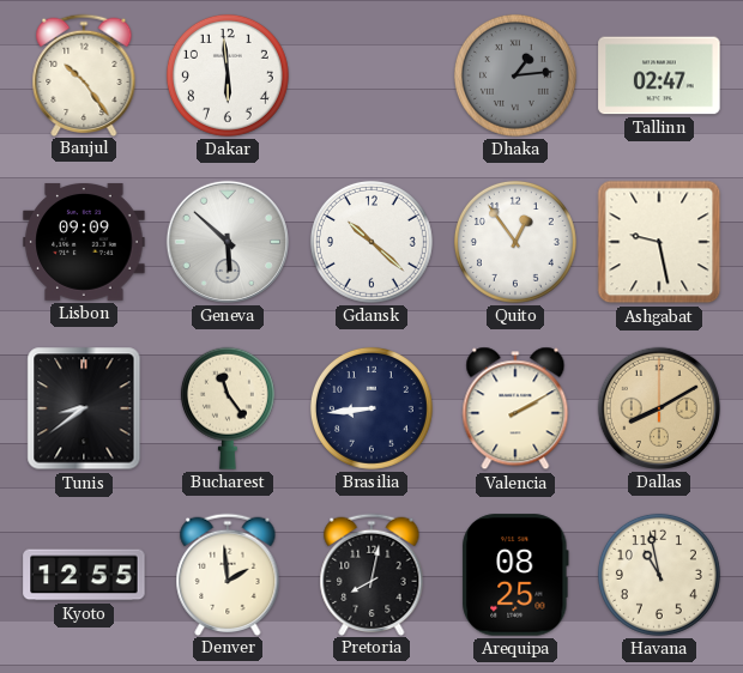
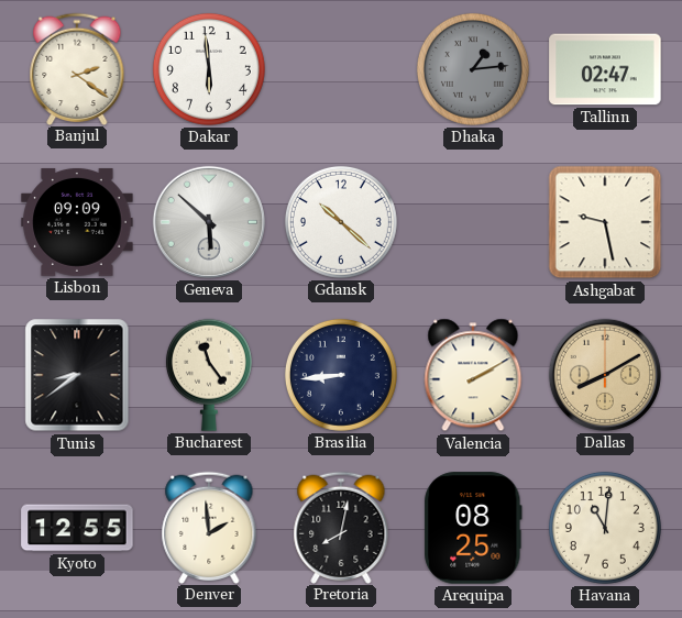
Banjul: 10:24 -> 2:21
Quito: 12:54 -> none
Havana: 10:58 -> 11:01
